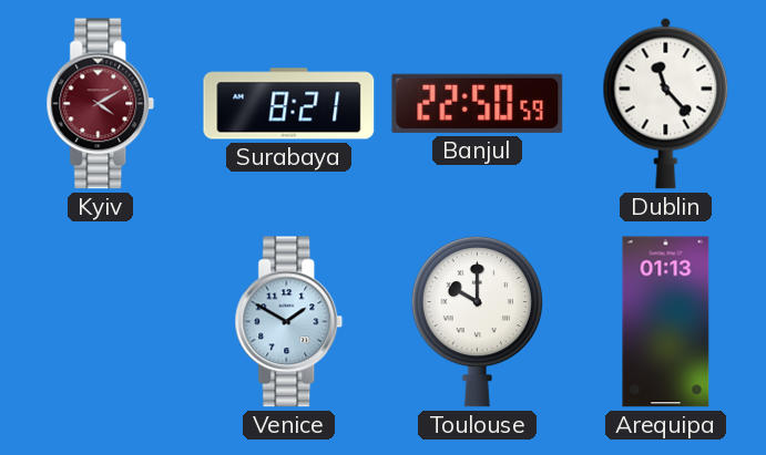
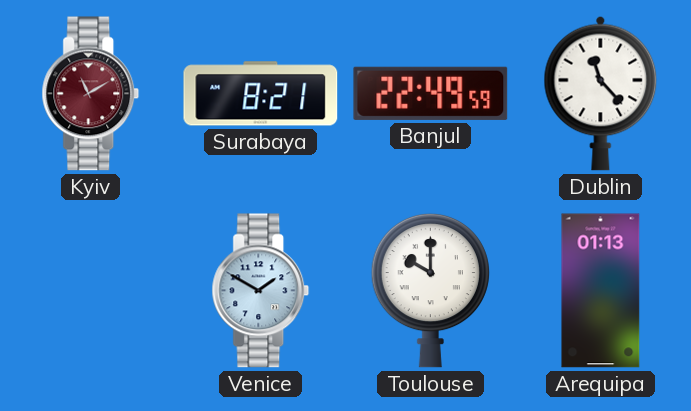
Kyiv: 4:10 -> 11:10
Banjul: 22:50 -> 22:49
